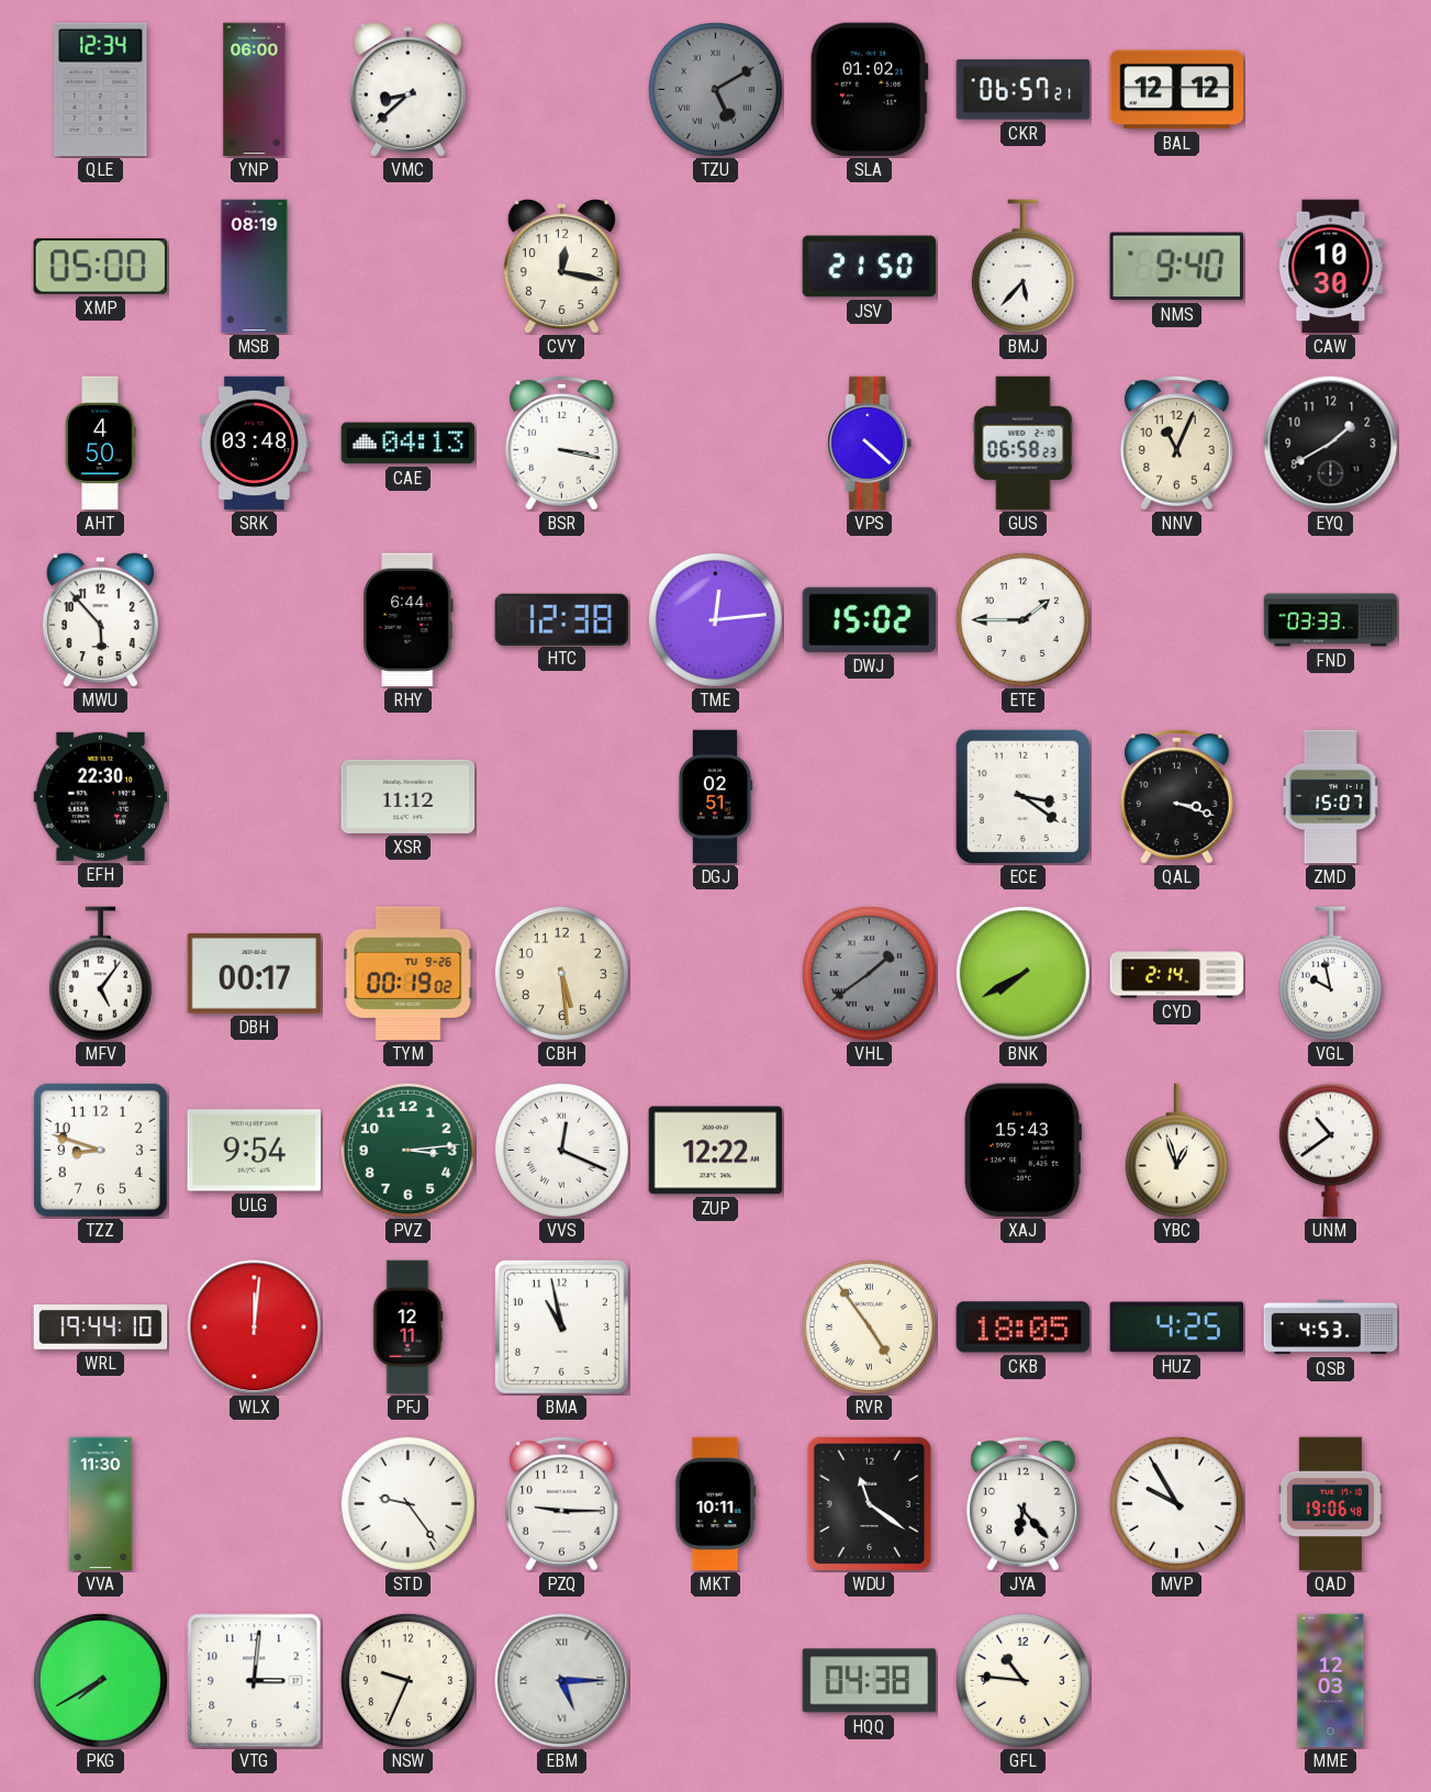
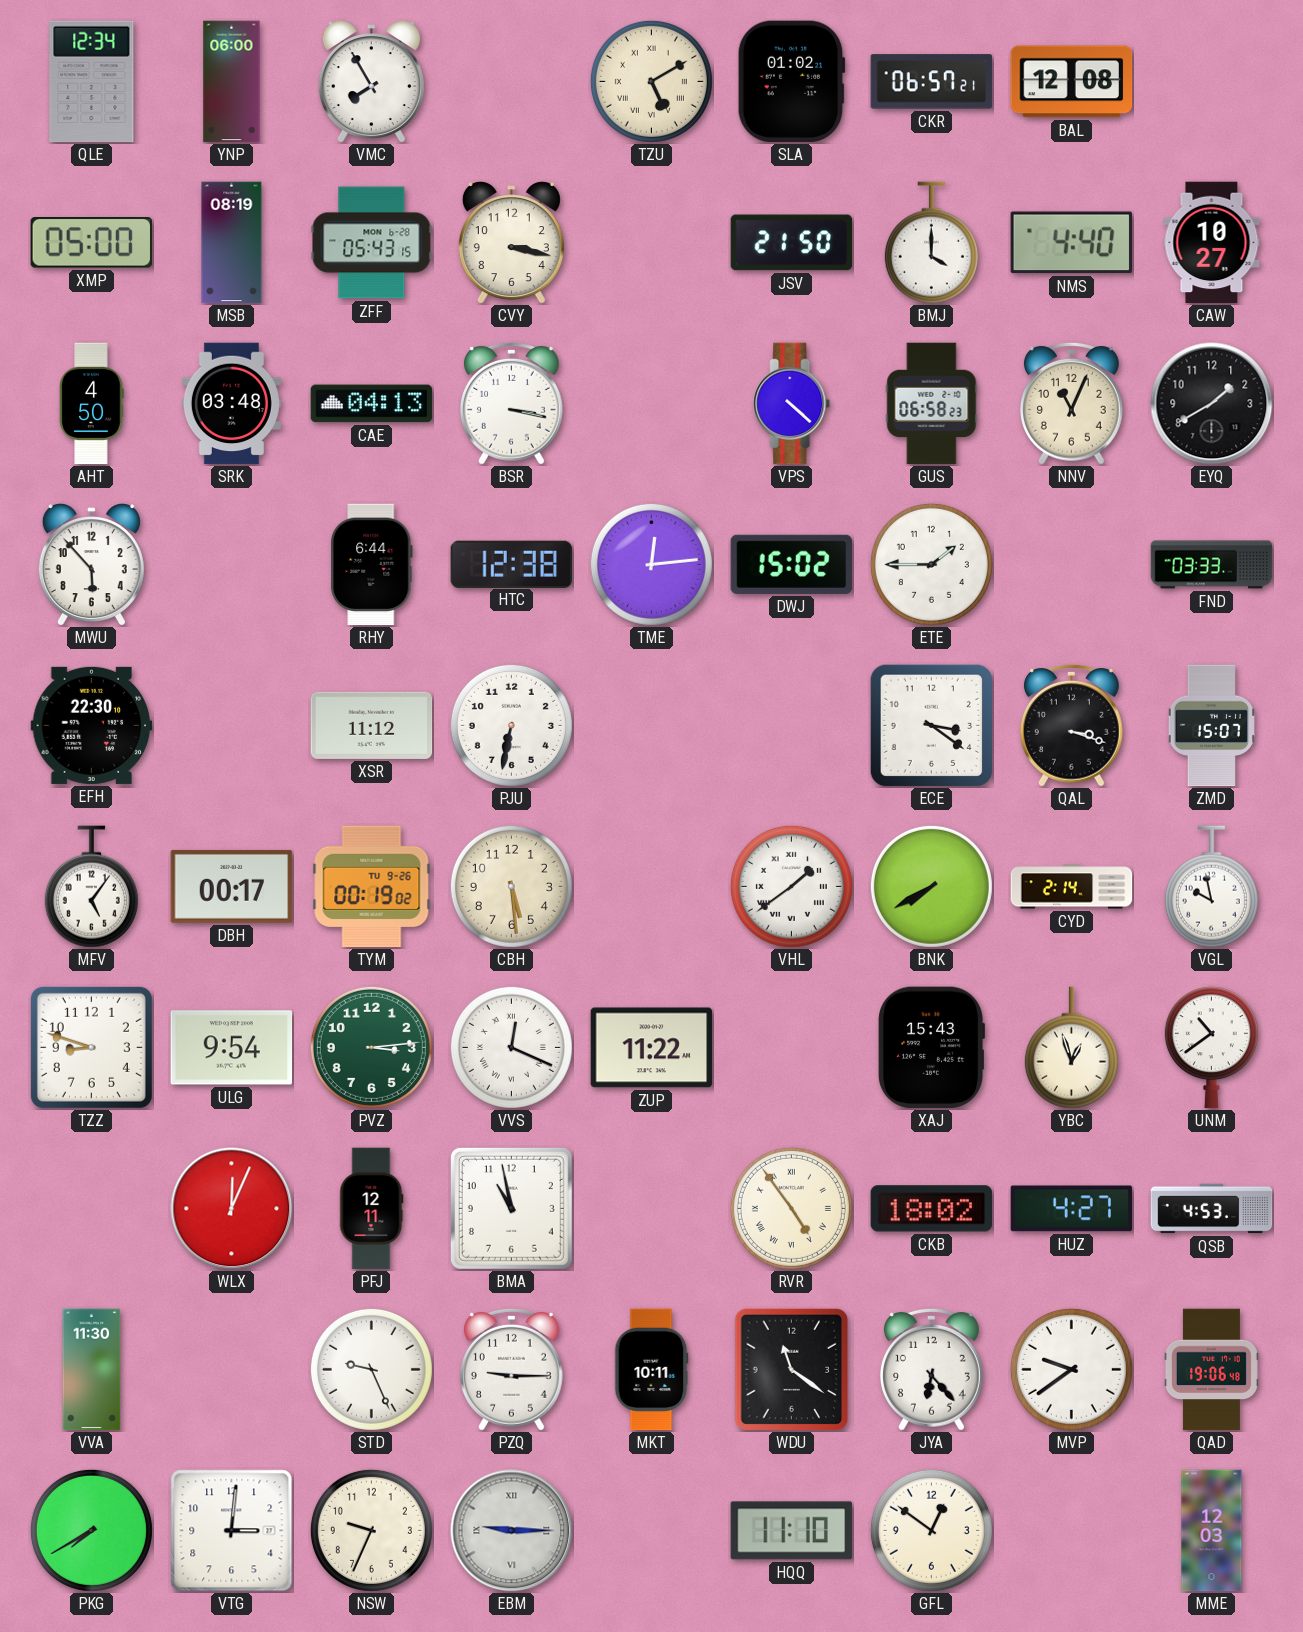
VMC: 8:38 -> 7:55
TZU dial: grey -> cream
BAL: 12:12 -> 12:08
ZFF: none -> 05:43
CVY: 12:17 -> 3:17
BMJ: 5:37 -> 4:00
NMS: 9:40 -> 4:40
CAW: 10:30 -> 10:27
PJU: none -> 6:32
DGJ: 02:51 -> none
VHL dial: grey -> white
ZUP: 12:22 -> 11:22
WRL: 19:44 -> none
WLX: 12:01 -> 12:04
CKB: 18:05 -> 18:02
HUZ: 4:25 -> 4:27
STD: 9:24 -> 9:26
MVP: 9:55 -> 9:39
EBM: 5:15 -> 9:15
HQQ: 04:38 -> 11:10
GFL: 10:46 -> 12:51
